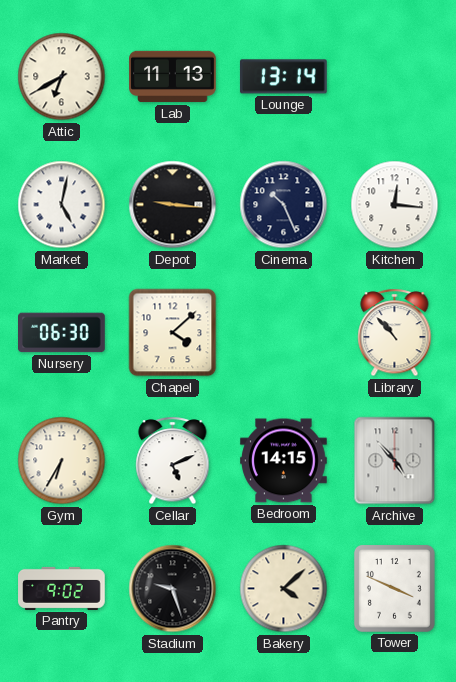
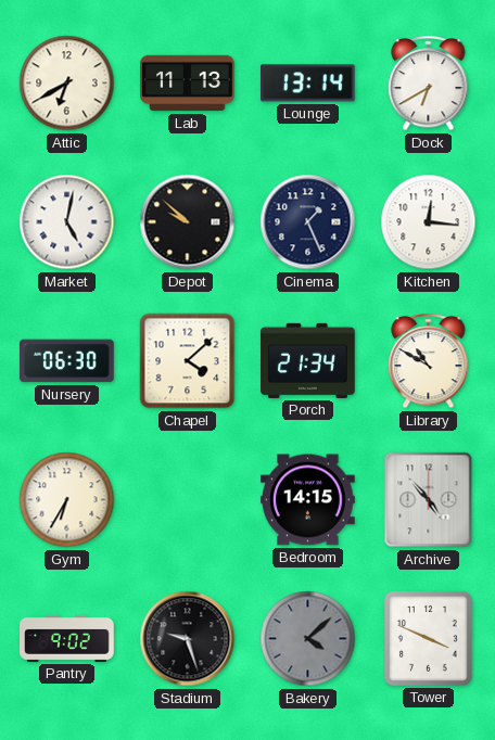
Dock: none -> 6:40
Depot: 9:16 -> 9:52
Cinema: 10:26 -> 1:26
Porch: none -> 21:34
Library: 10:53 -> 10:50
Cellar: 5:11 -> none
Bakery dial: cream -> grey
